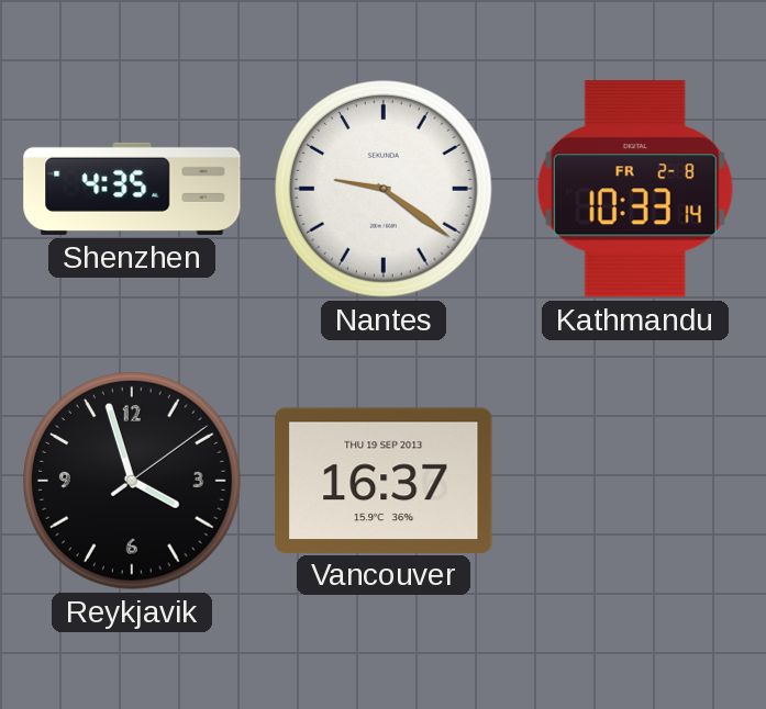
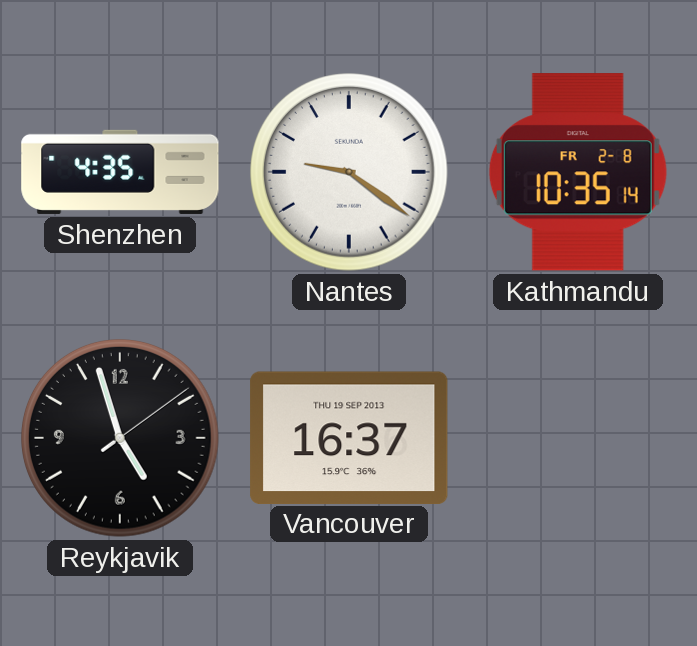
Kathmandu: 10:33 -> 10:35
Reykjavik: 3:57 -> 4:57
